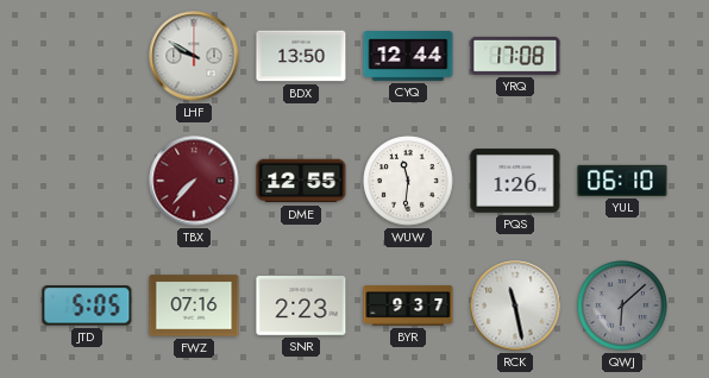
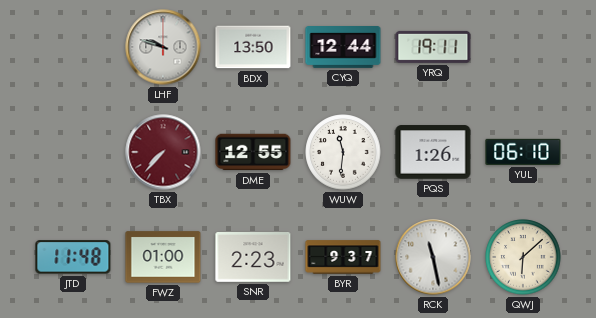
LHF: 9:50 -> 9:48
YRQ: 17:08 -> 19:11
JTD: 5:05 -> 11:48
FWZ: 07:16 -> 01:00
QWJ dial: grey -> cream
